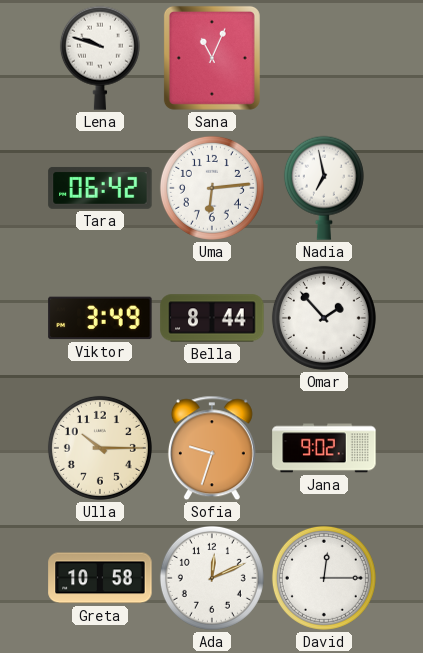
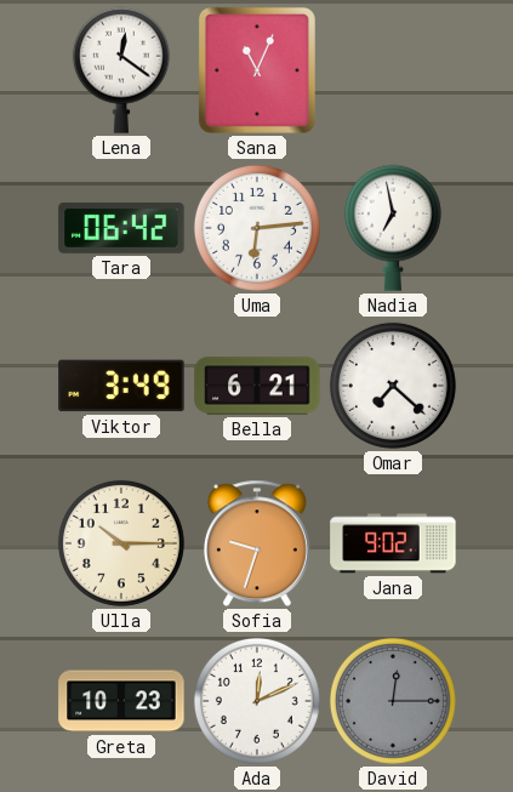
Lena: 9:48 -> 12:21
Bella: 8:44 -> 6:21
Omar: 1:53 -> 7:22
Greta: 10:58 -> 10:23
David dial: white -> grey
